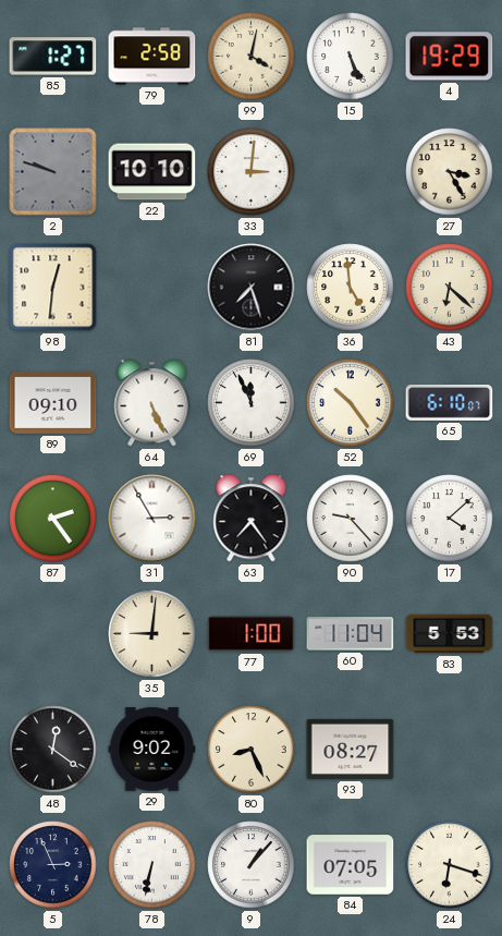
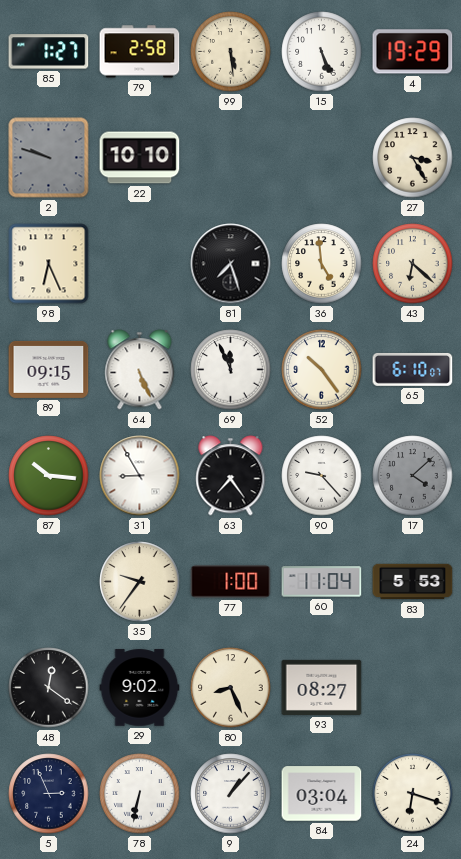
99: 4:02 -> 5:29
33: 3:01 -> none
98: 12:31 -> 6:26
89: 09:10 -> 09:15
87: 2:24 -> 10:16
31: 2:55 -> 8:55
17 dial: white -> grey
35: 9:01 -> 9:36
84: 07:05 -> 03:04
